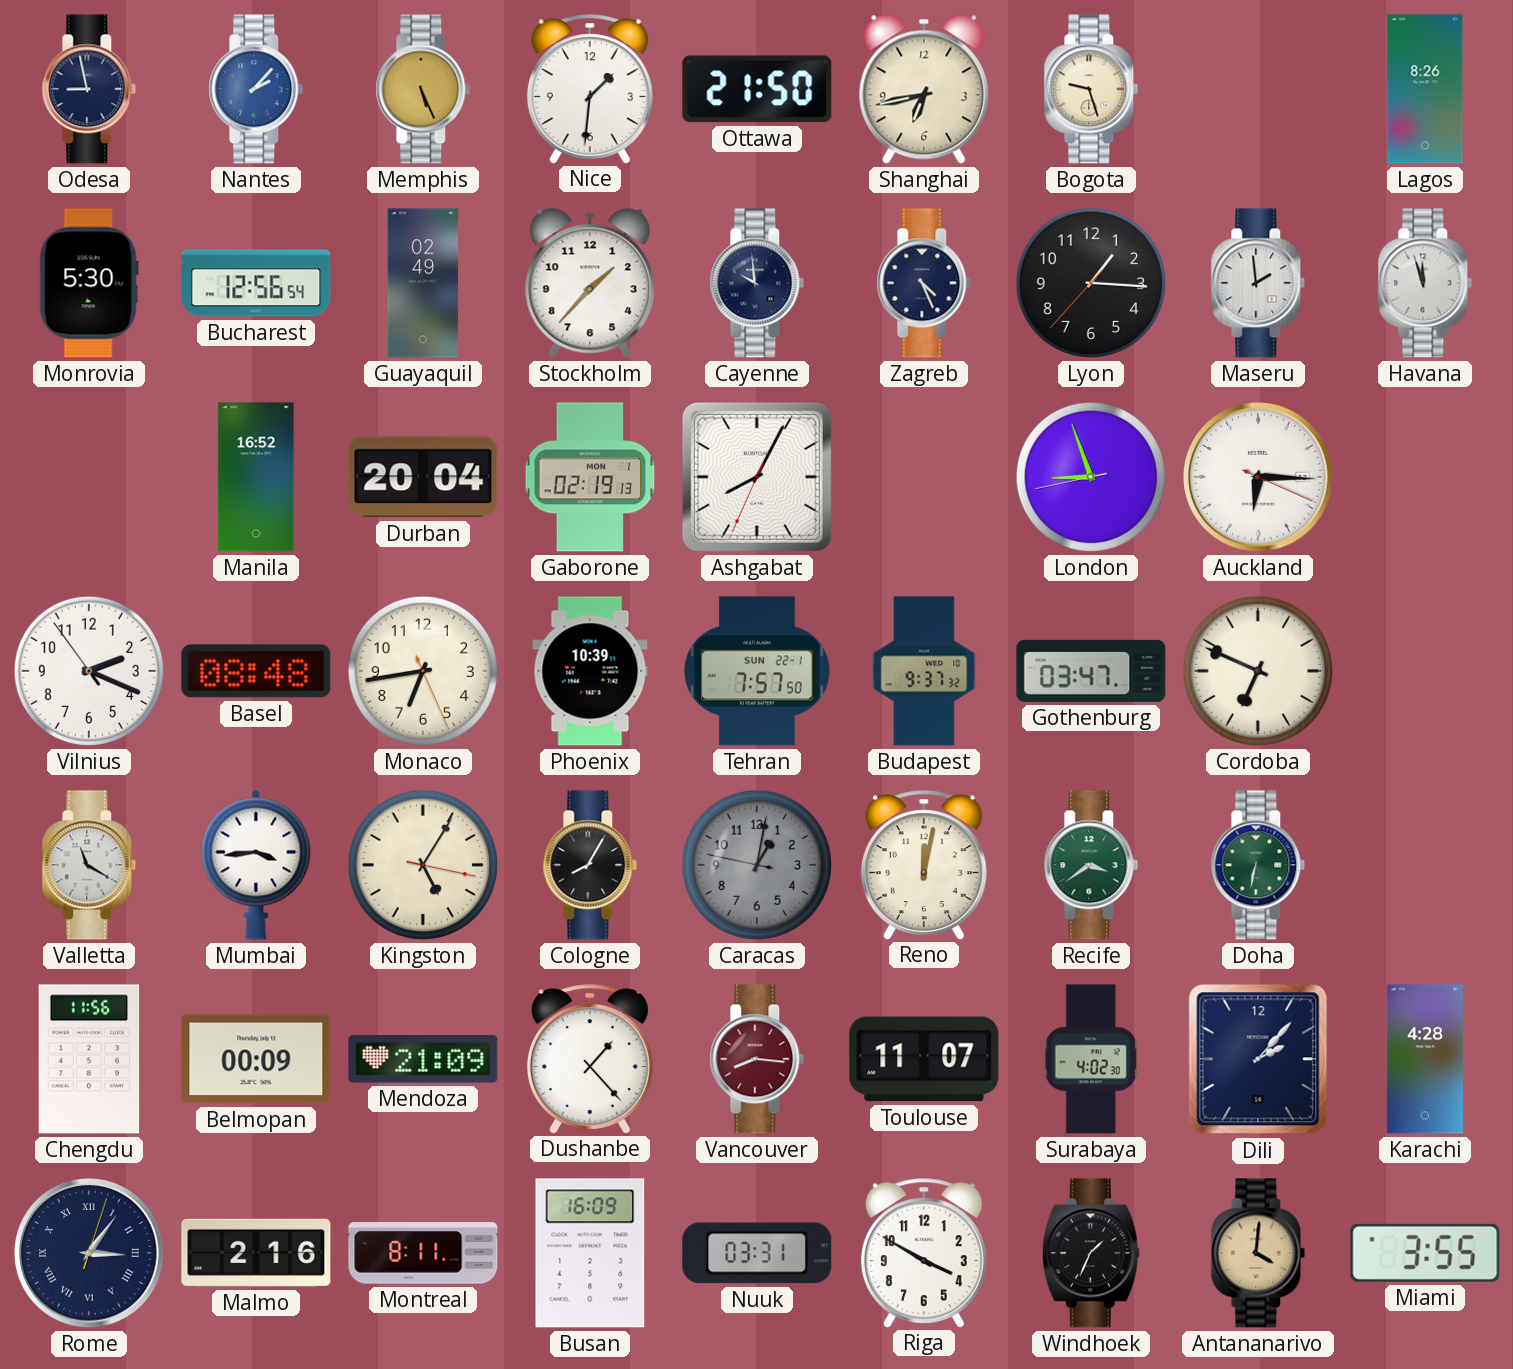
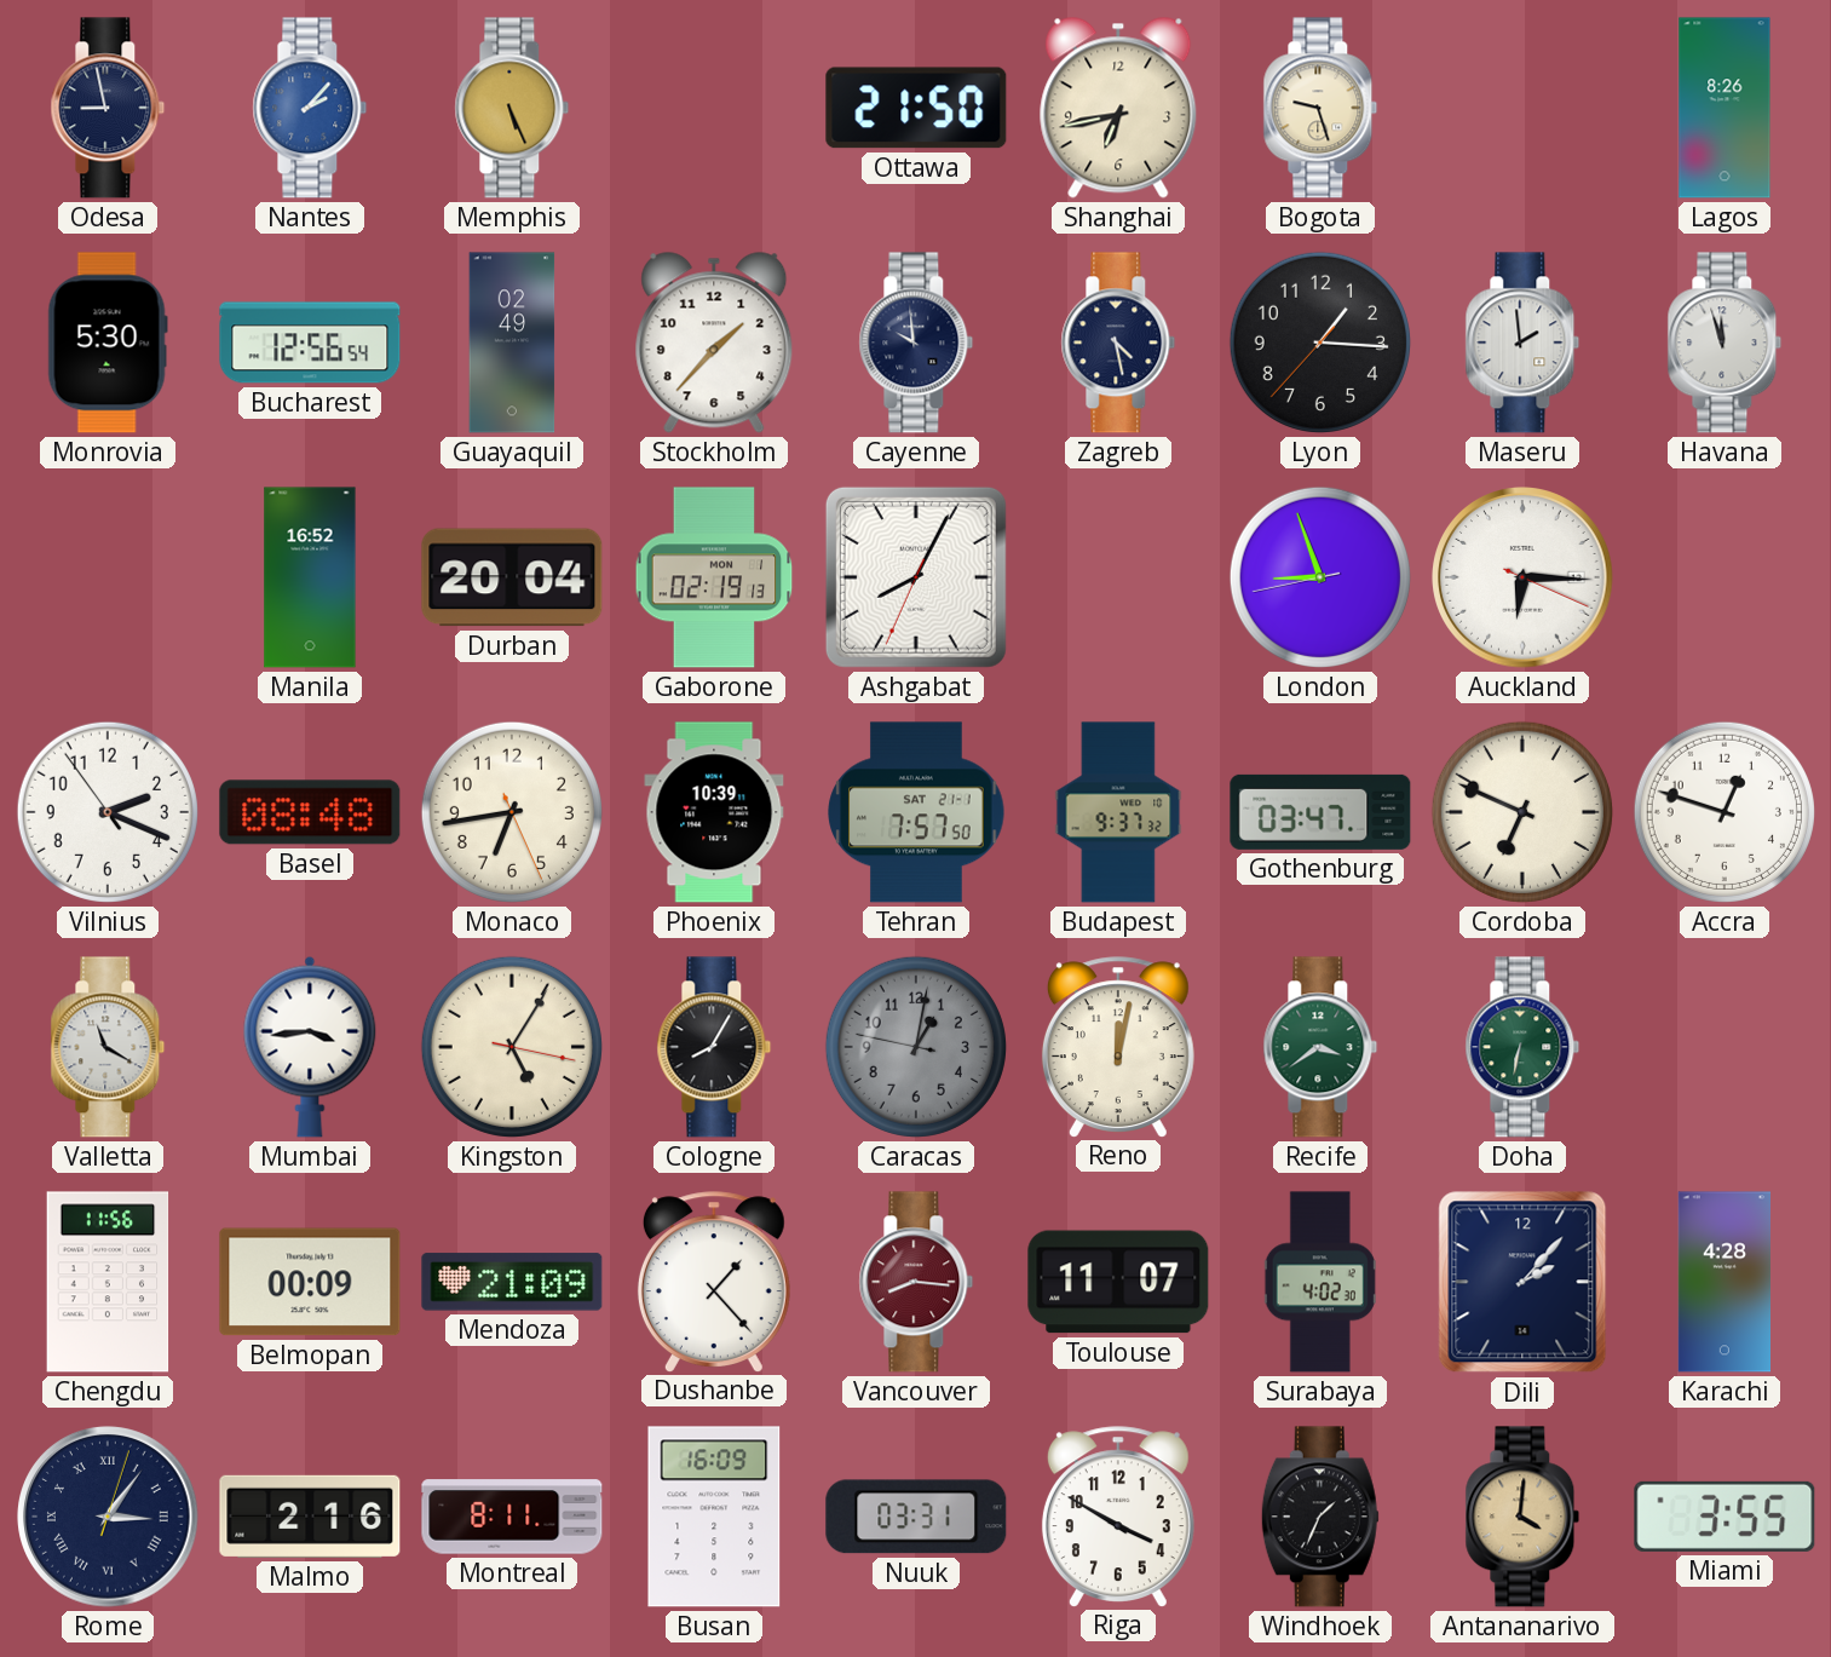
Nice: 1:31 -> none
Zagreb: 4:26 -> 4:28
Tehran date: SUN 22-1 -> SAT 21-1
Accra: none -> 12:48
